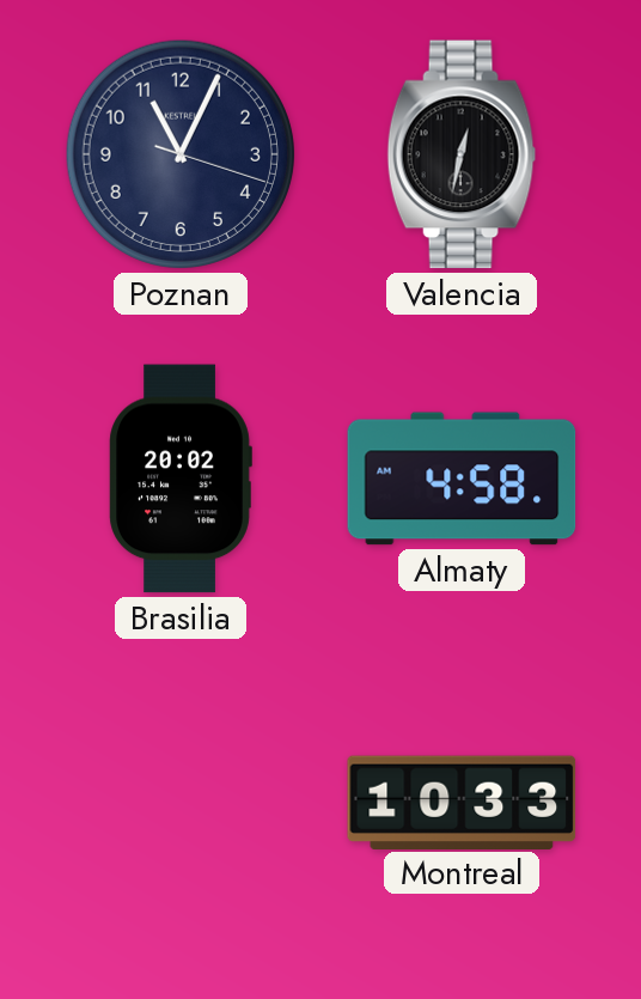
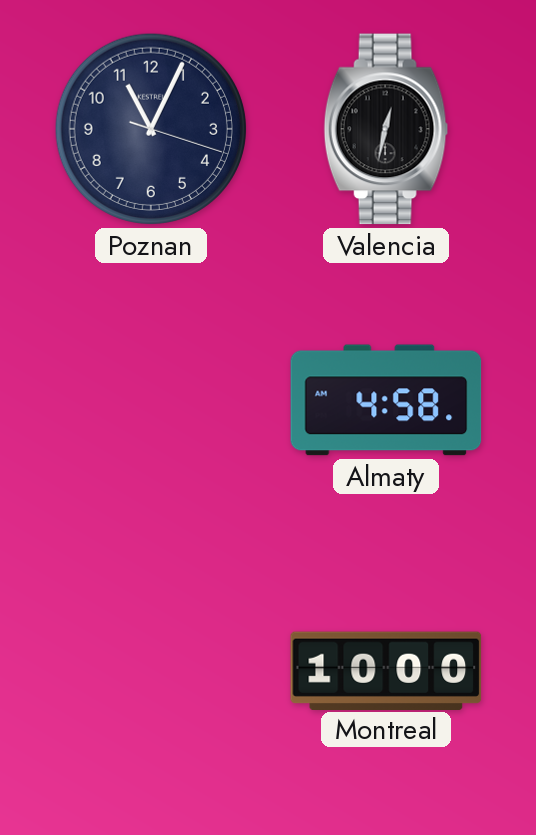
Brasilia: 20:02 -> none
Montreal: 10:33 -> 10:00
